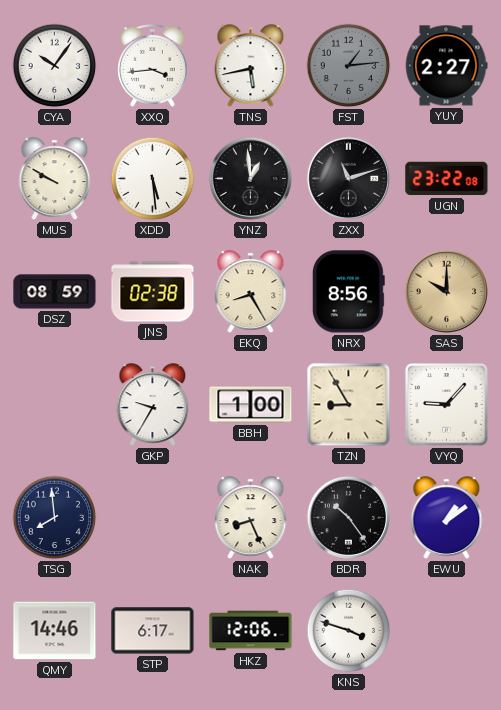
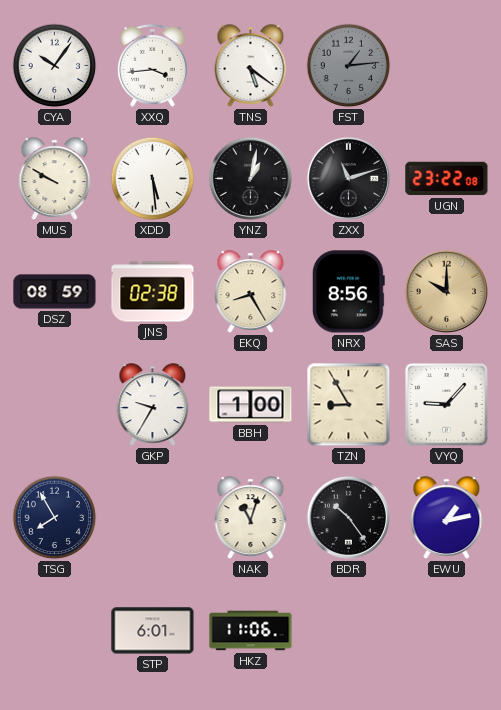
TNS: 5:43 -> 5:21
YUY: 2:27 -> none
YNZ: 12:59 -> 1:02
TSG: 7:59 -> 7:55
NAK: 8:26 -> 11:03
EWU: 1:09 -> 1:13
QMY: 14:46 -> none
STP: 6:17 -> 6:01
HKZ: 12:06 -> 11:06
KNS: 3:48 -> none
